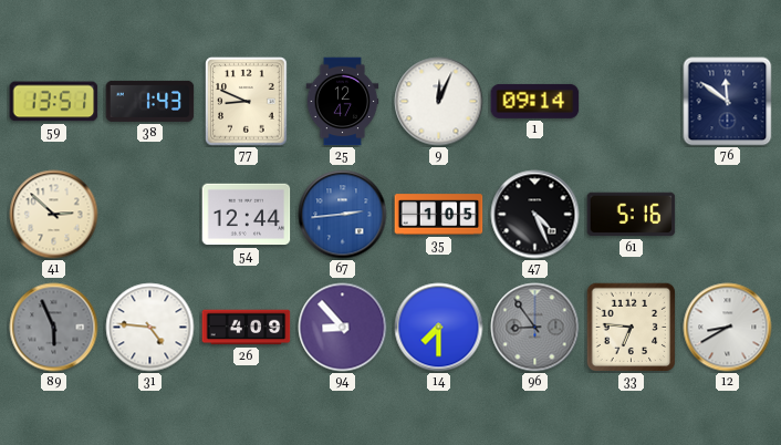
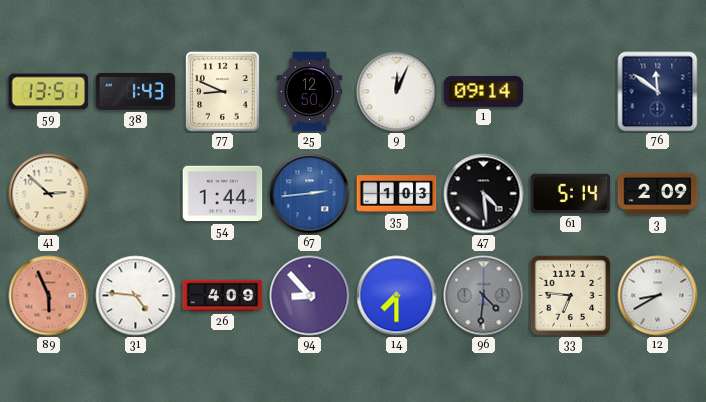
25: 12:47 -> 12:50
54: 12:44 -> 1:44
35: 1:05 -> 1:03
47: 4:26 -> 4:29
61: 5:16 -> 5:14
3: none -> 2:09
89 dial: grey -> salmon
96: 8:54 -> 4:31
